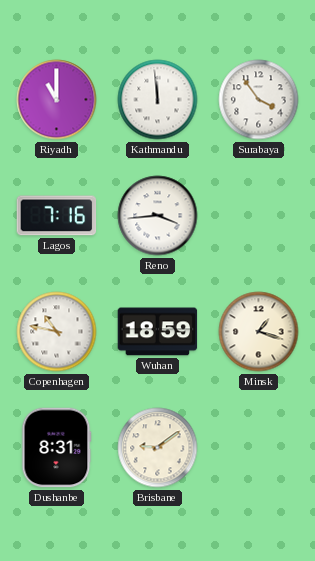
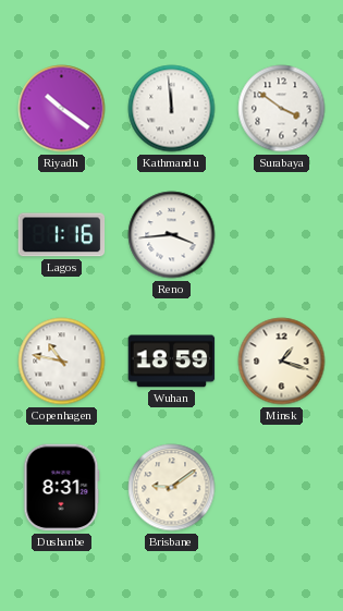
Riyadh: 11:00 -> 10:21
Surabaya: 3:54 -> 3:51
Lagos: 7:16 -> 1:16
